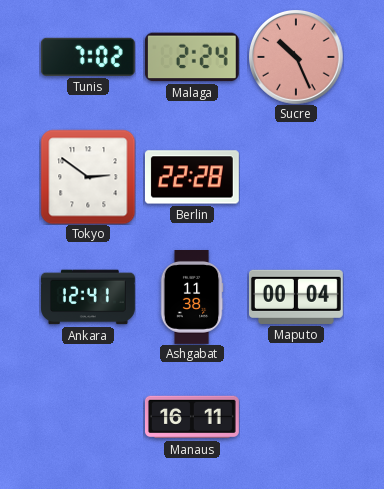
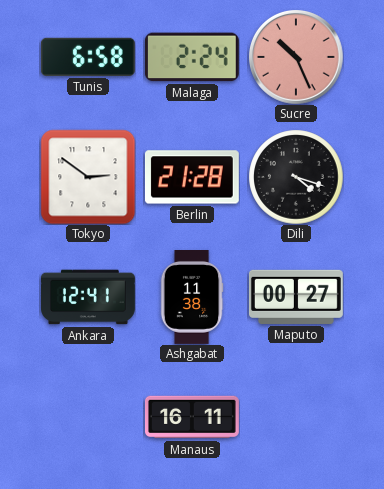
Tunis: 7:02 -> 6:58
Berlin: 22:28 -> 21:28
Dili: none -> 4:18
Maputo: 00:04 -> 00:27
